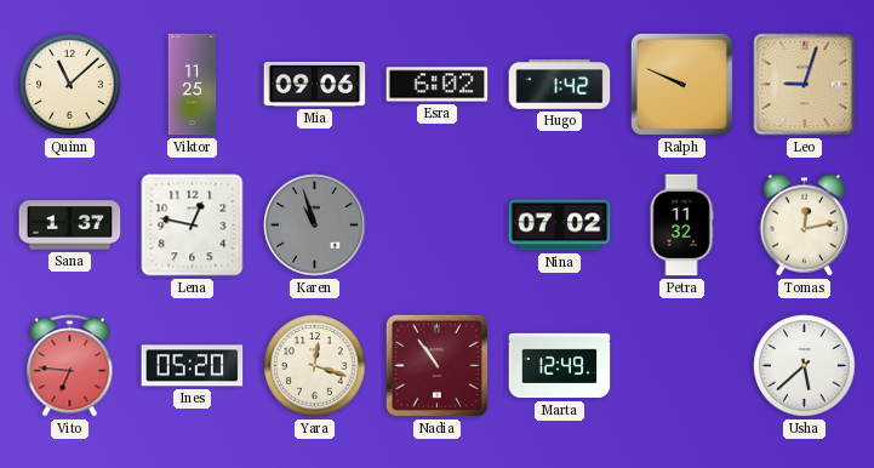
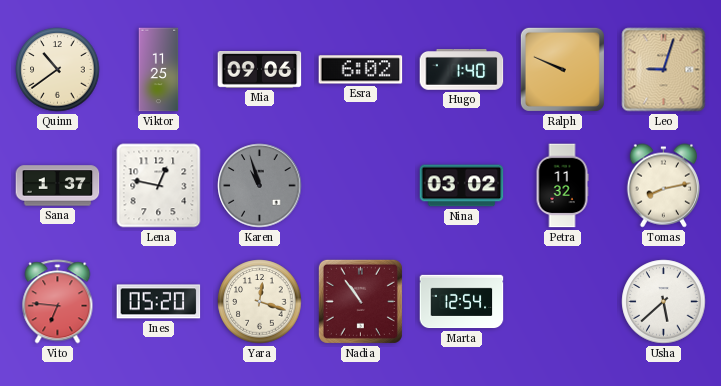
Quinn: 11:08 -> 10:39
Hugo: 1:42 -> 1:40
Nina: 07:02 -> 03:02
Tomas: 12:13 -> 8:13
Marta: 12:49 -> 12:54
